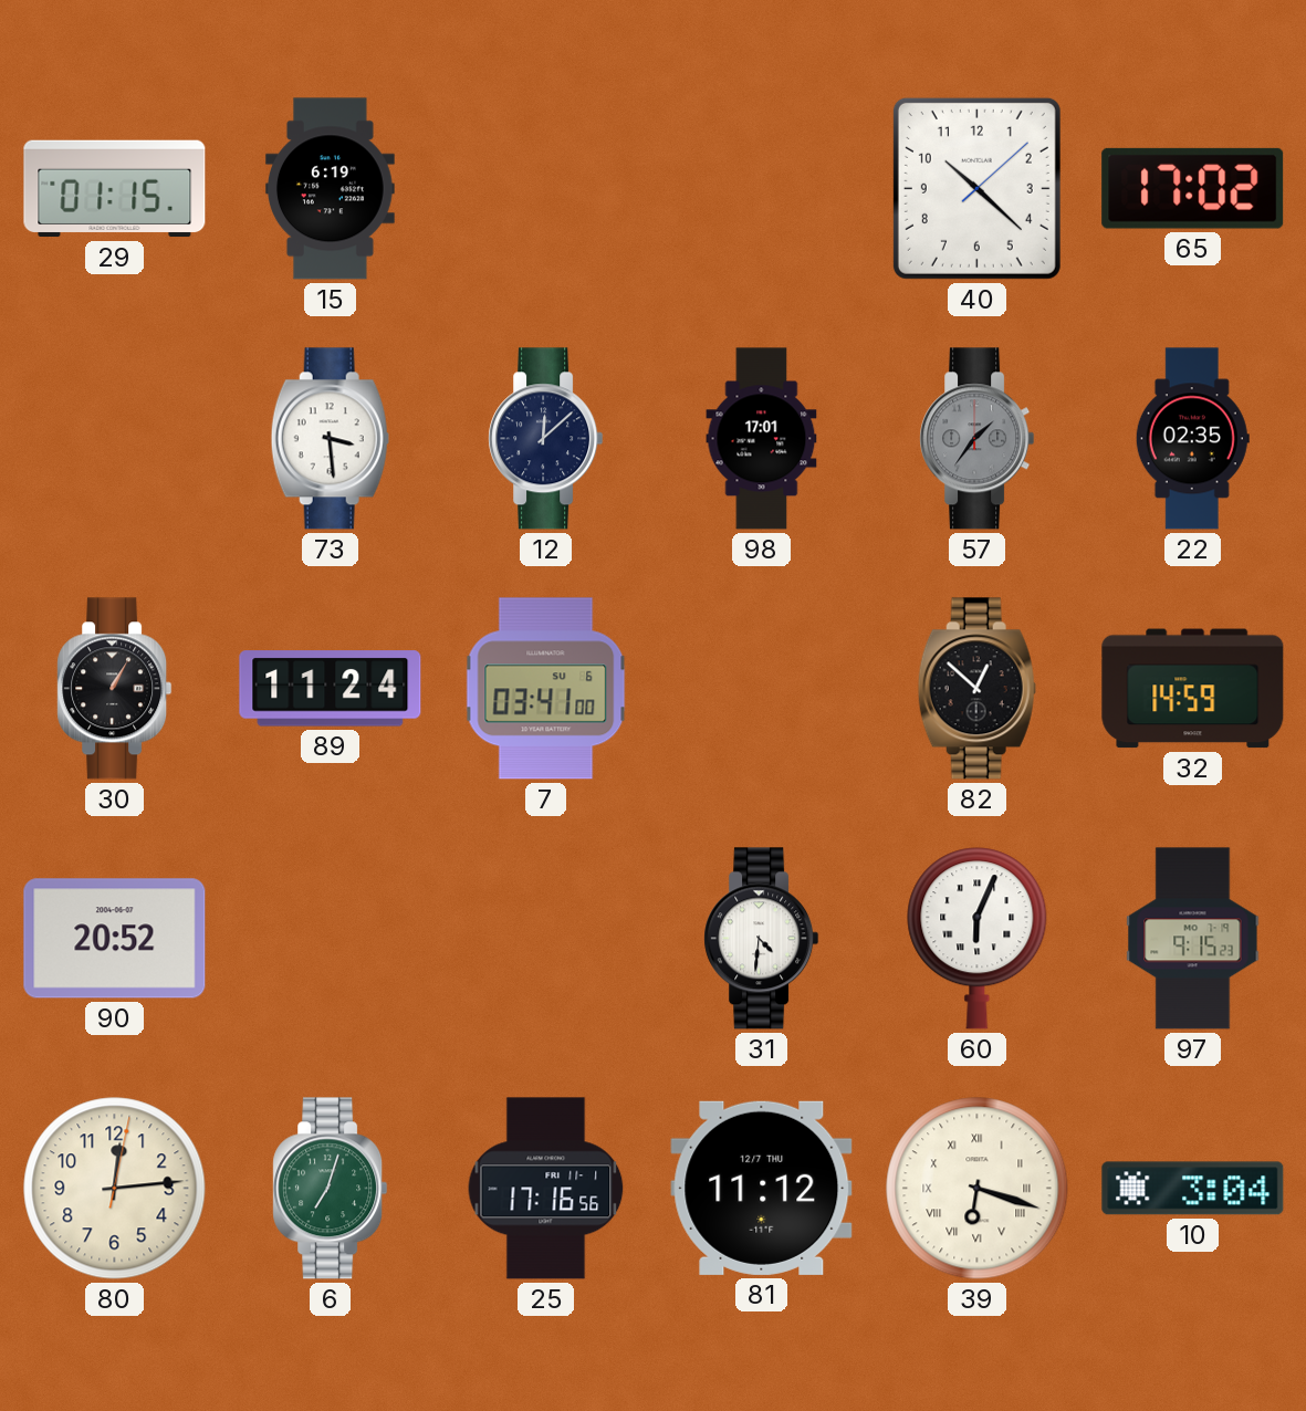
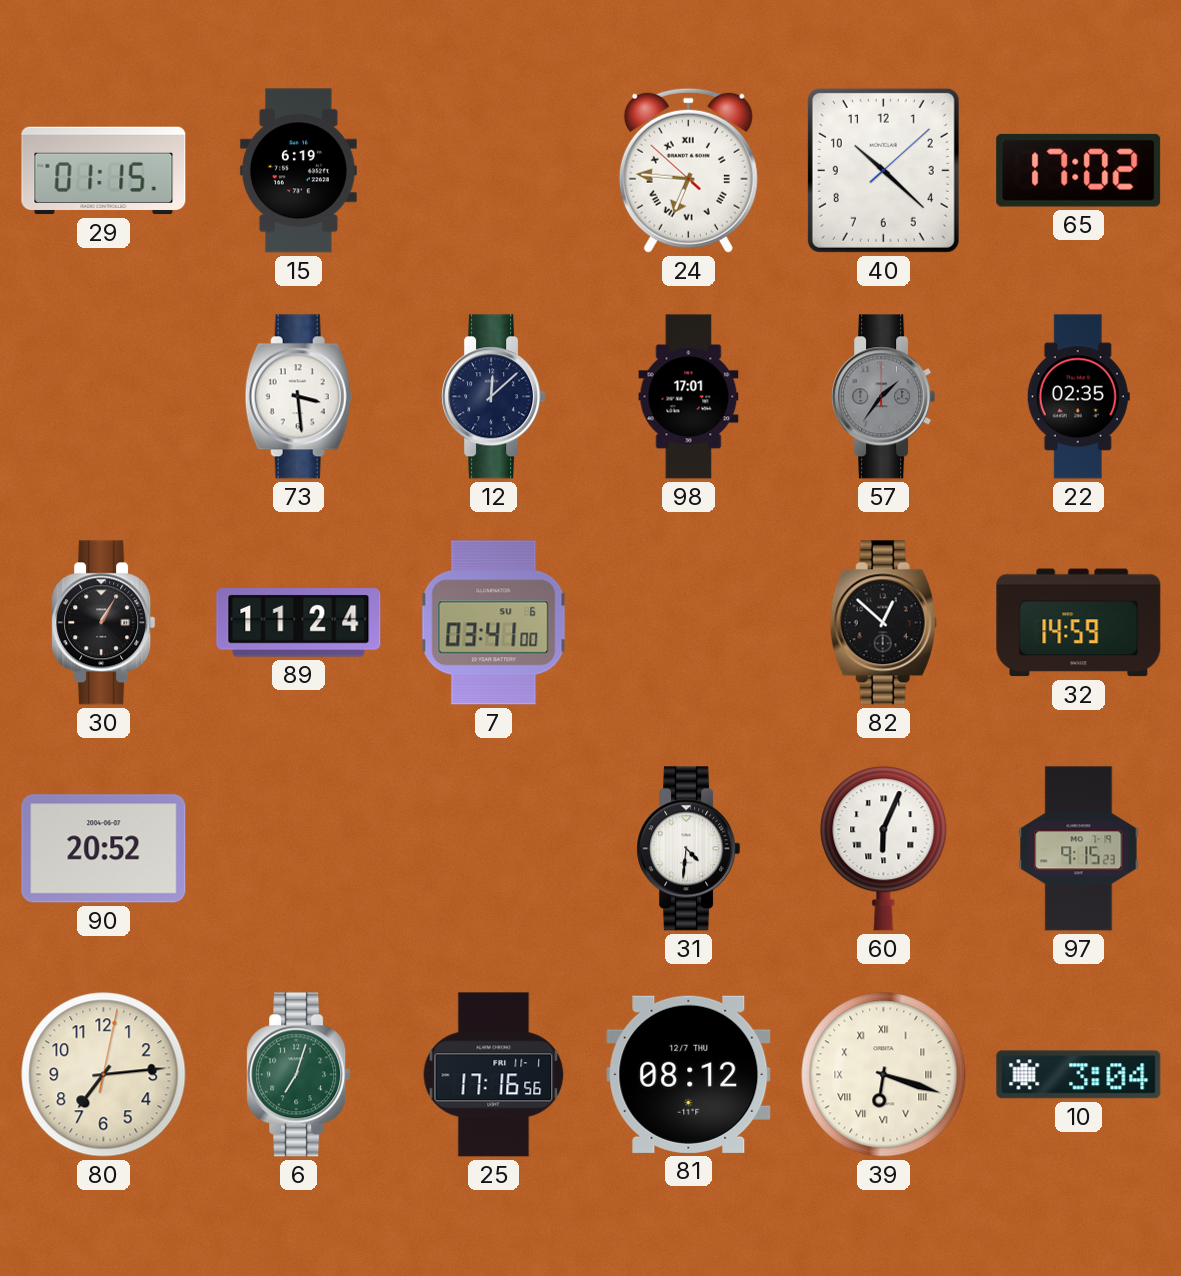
24: none -> 6:45
80: 12:14 -> 7:14
81: 11:12 -> 08:12
